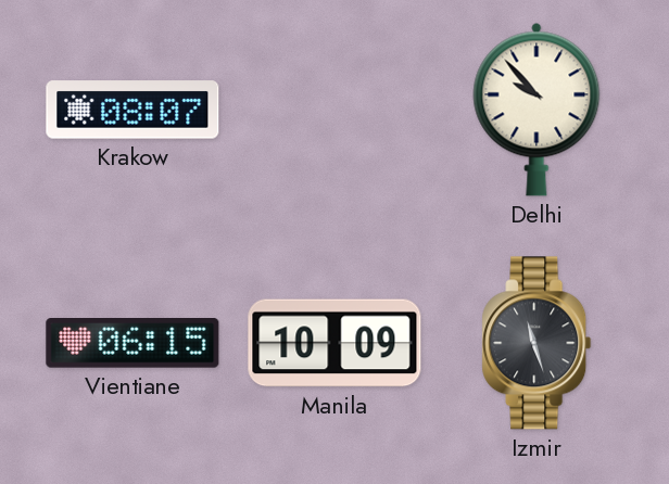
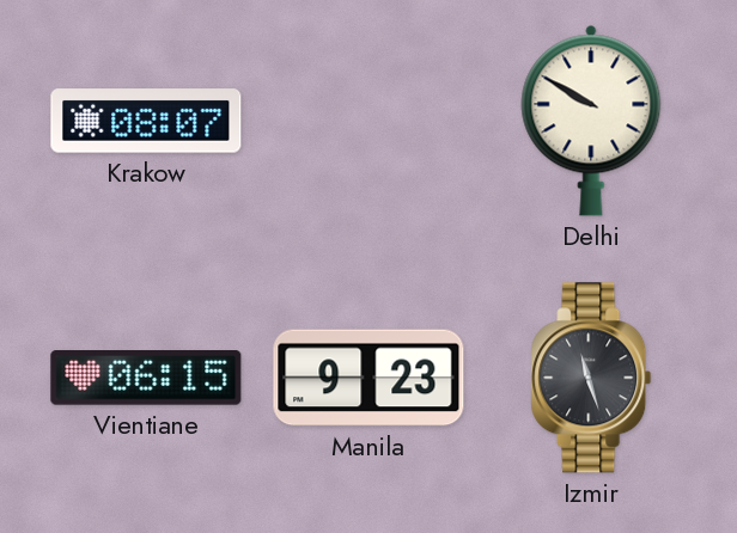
Delhi: 9:53 -> 9:50
Manila: 10:09 -> 9:23
